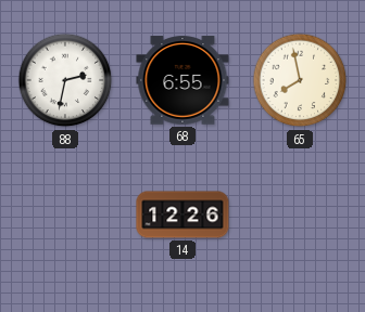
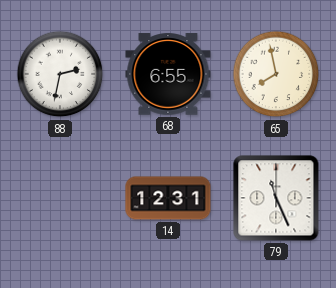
14: 12:26 -> 12:31
79: none -> 11:26
